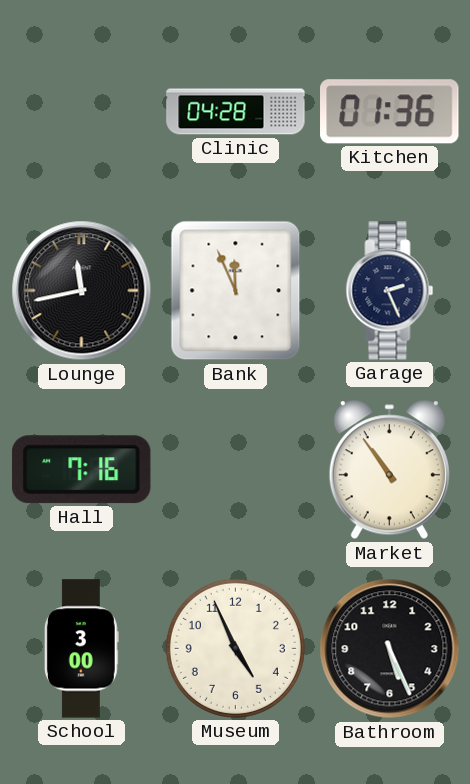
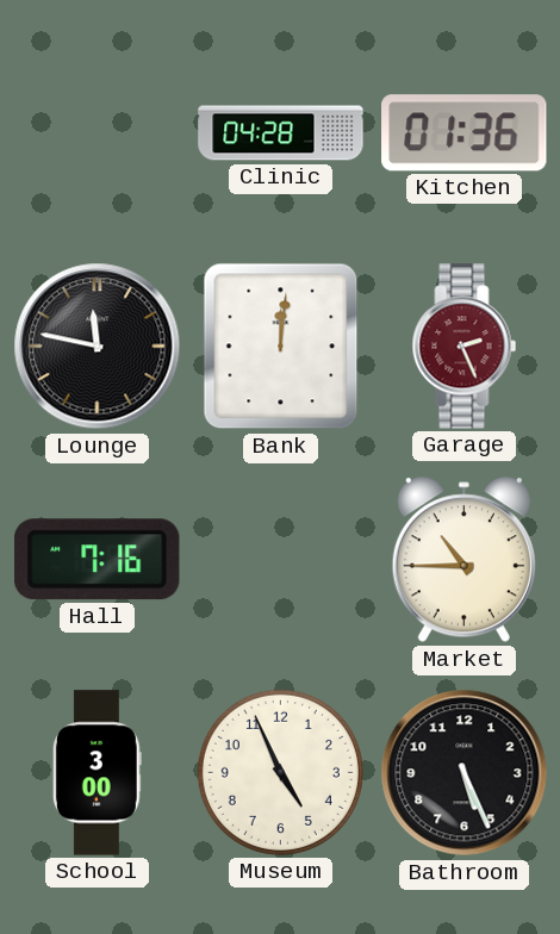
Lounge: 11:43 -> 11:47
Bank: 11:56 -> 12:01
Garage dial: navy -> burgundy
Market: 10:54 -> 10:45
